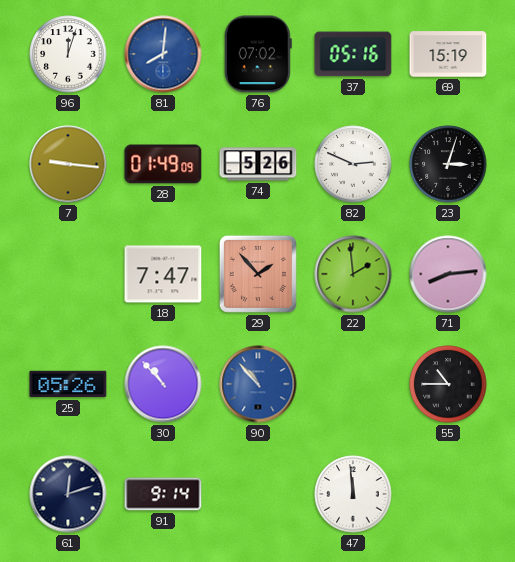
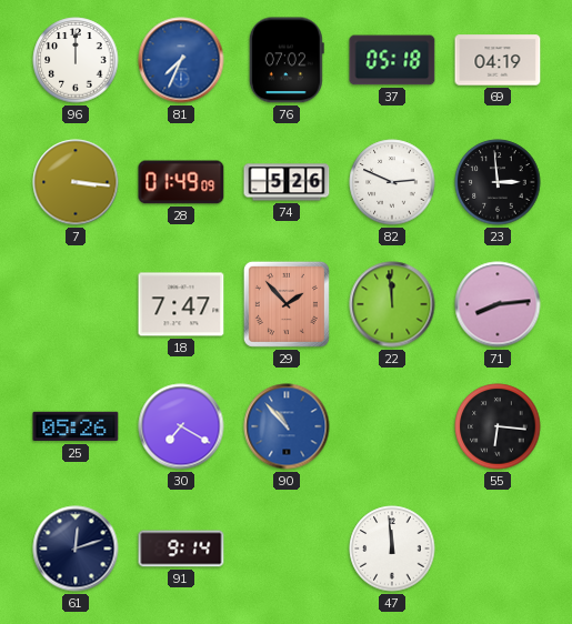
96: 12:03 -> 12:00
81: 8:01 -> 7:34
37: 05:16 -> 05:18
69: 15:19 -> 04:19
7: 9:16 -> 3:16
23: 3:03 -> 2:59
22: 1:59 -> 11:59
30: 10:53 -> 7:20
55: 10:45 -> 6:16
